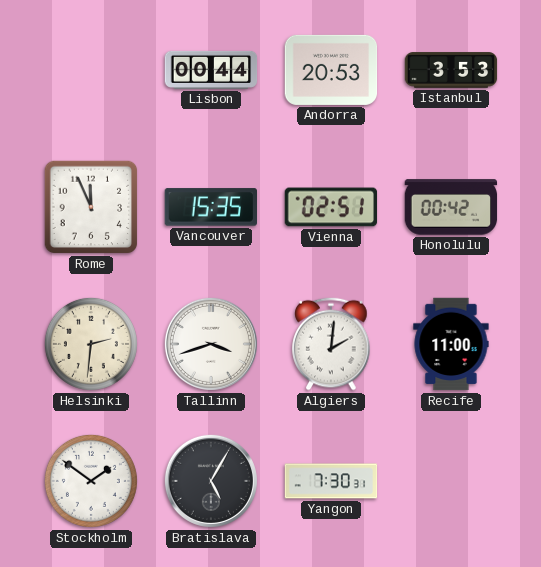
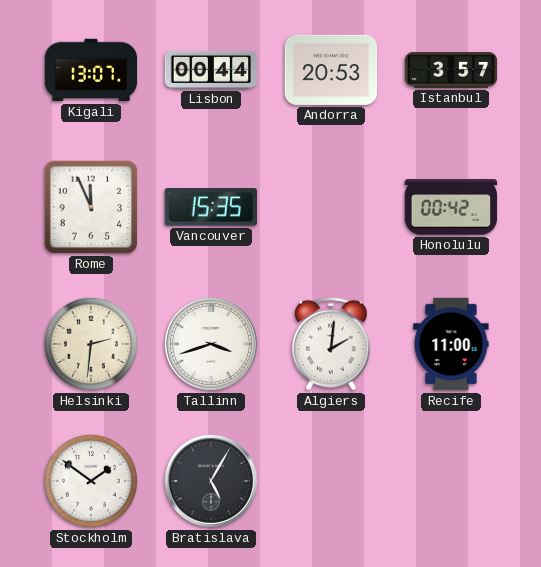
Kigali: none -> 13:07
Istanbul: 3:53 -> 3:57
Vienna: 02:51 -> none
Yangon: 7:30 -> none
